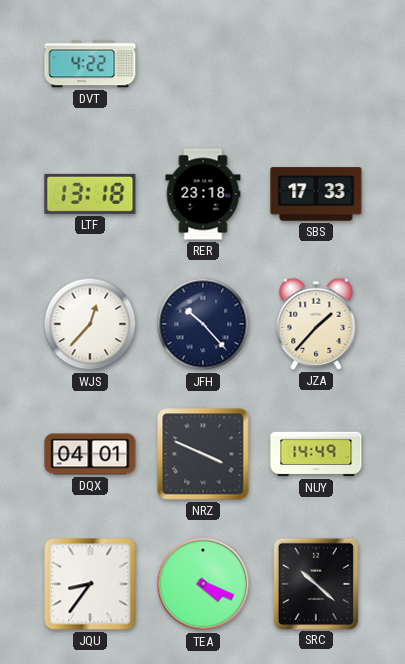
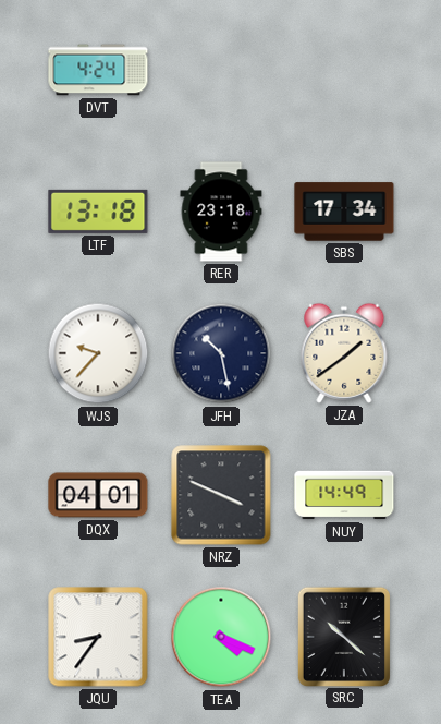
DVT: 4:22 -> 4:24
SBS: 17:33 -> 17:34
WJS: 12:37 -> 9:37
JFH: 10:23 -> 10:28
JZA: 1:37 -> 1:39
